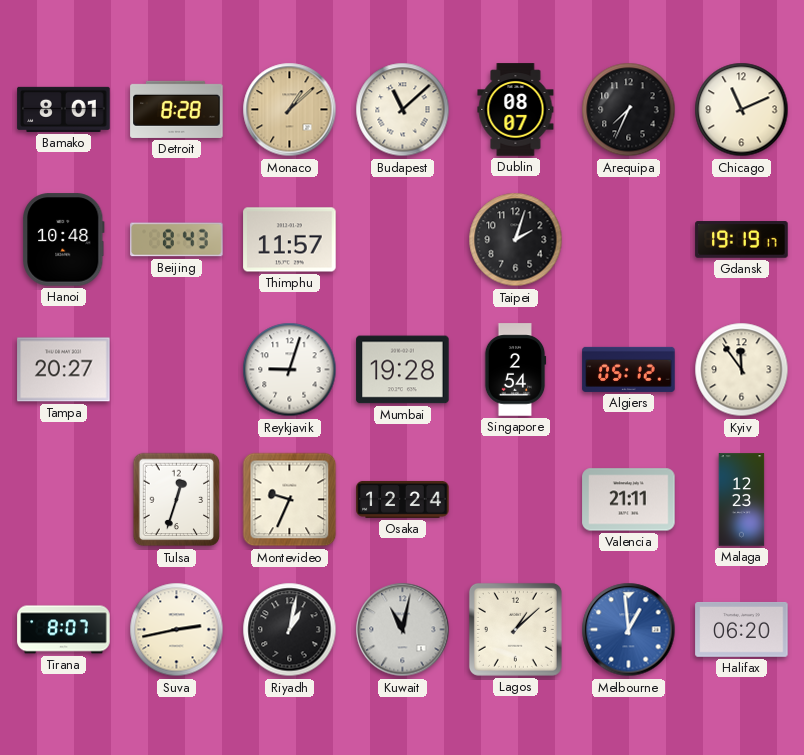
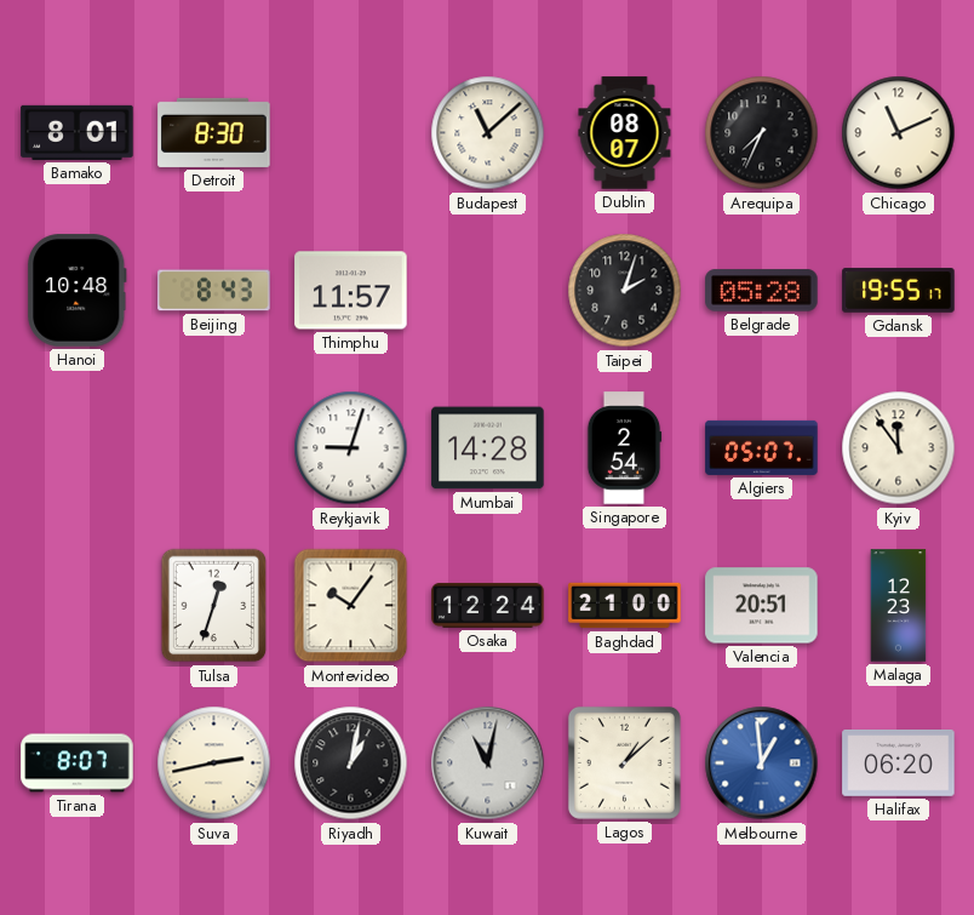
Detroit: 8:28 -> 8:30
Monaco: 1:08 -> none
Belgrade: none -> 05:28
Gdansk: 19:19 -> 19:55
Tampa: 20:27 -> none
Mumbai: 19:28 -> 14:28
Algiers: 05:12 -> 05:07
Montevideo: 9:34 -> 10:06
Baghdad: none -> 21:00
Valencia: 21:11 -> 20:51
